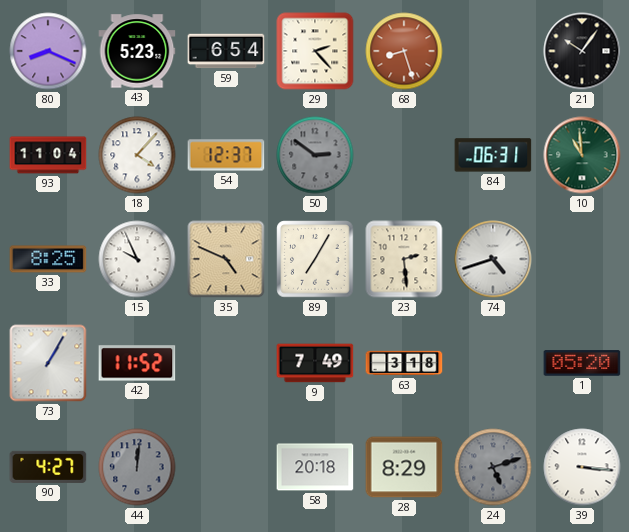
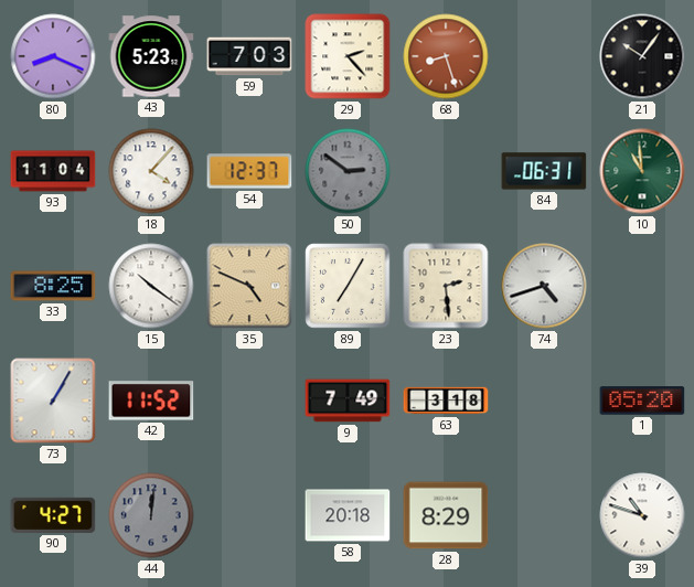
59: 6:54 -> 7:03
15: 9:56 -> 10:21
24: 5:12 -> none
39: 3:16 -> 10:48
